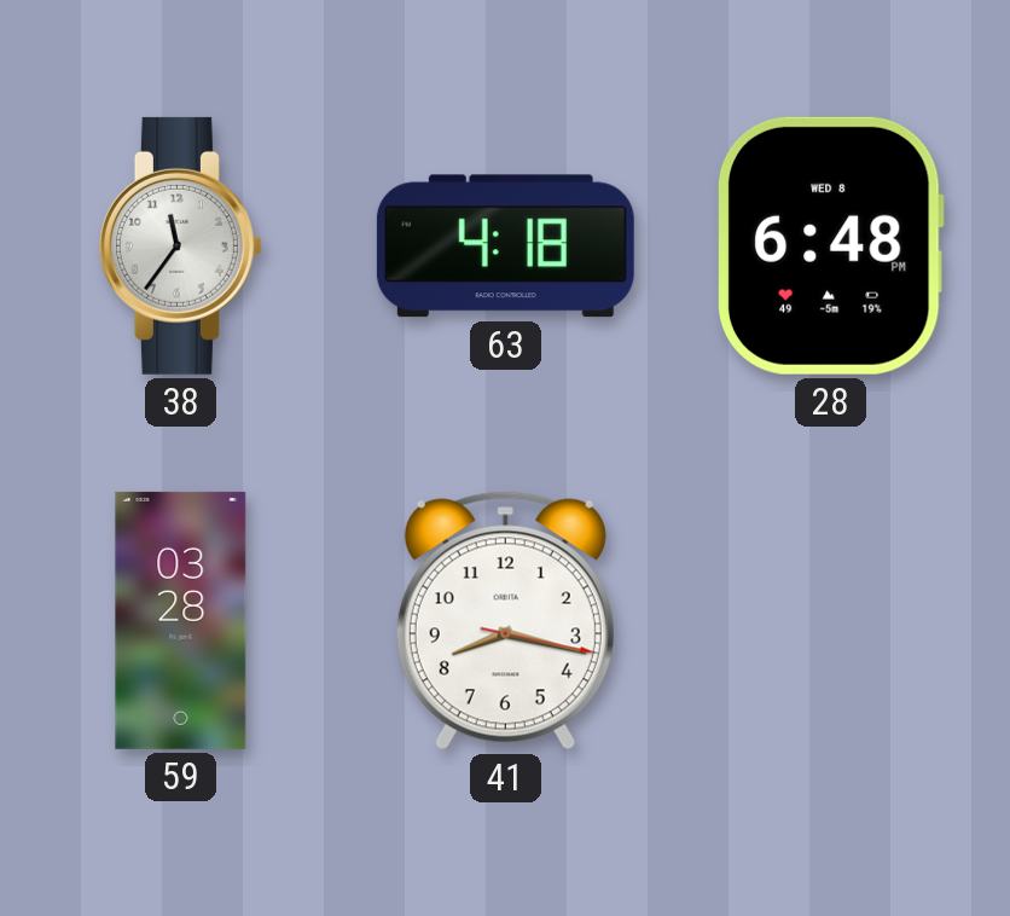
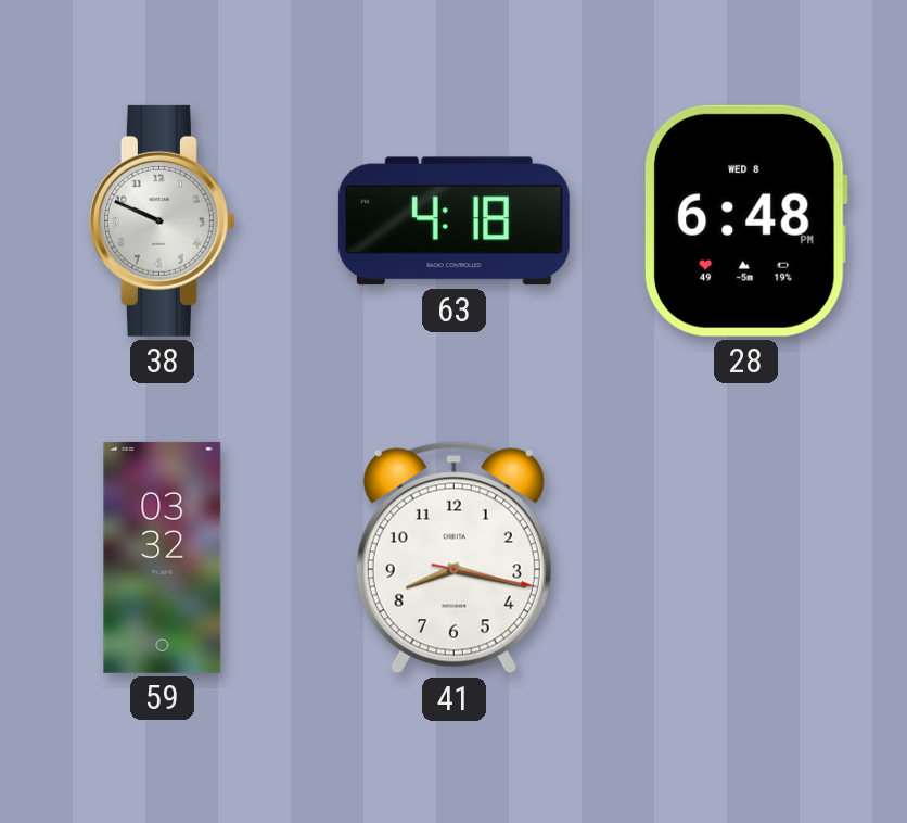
38: 11:36 -> 9:49
59: 03:28 -> 03:32
